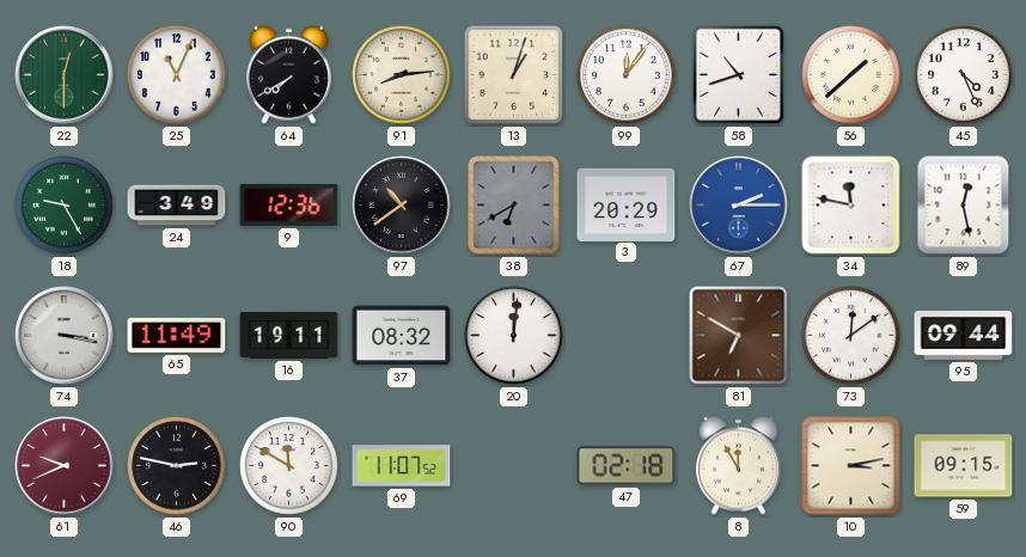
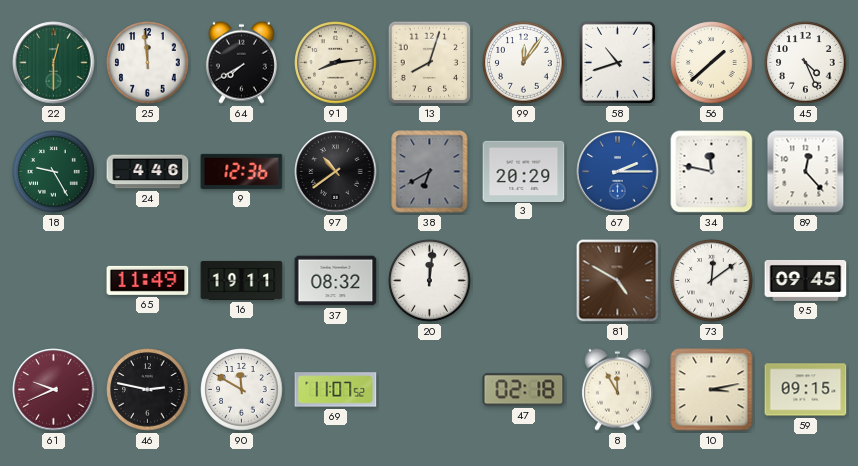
25: 11:04 -> 11:59
13: 1:03 -> 8:03
24: 3:49 -> 4:46
89: 12:28 -> 12:23
74: 3:17 -> none
81: 6:50 -> 4:50
95: 09:44 -> 09:45
